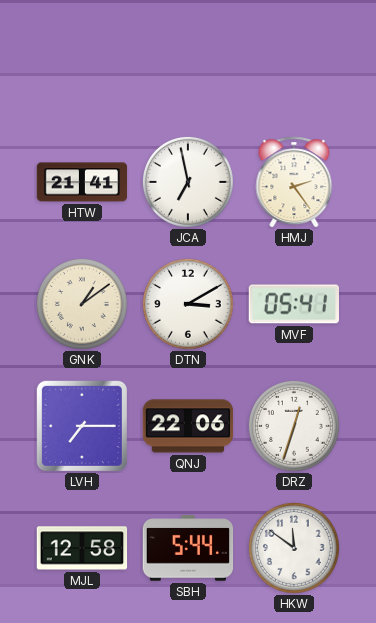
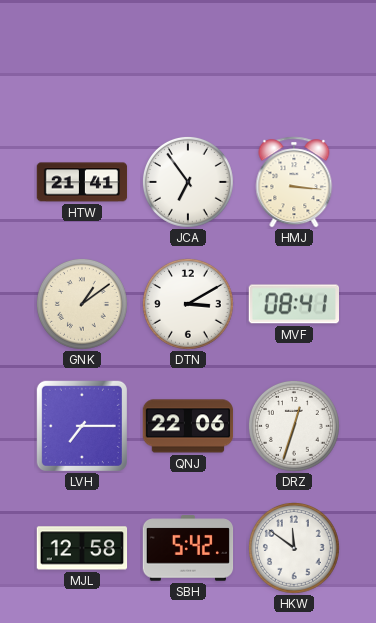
JCA: 6:58 -> 6:54
HMJ: 2:24 -> 3:16
MVF: 05:41 -> 08:41
SBH: 5:44 -> 5:42
